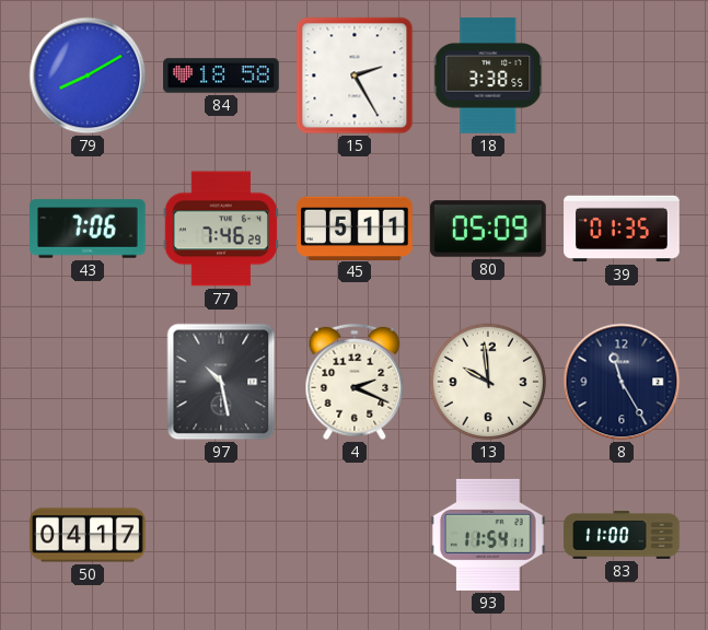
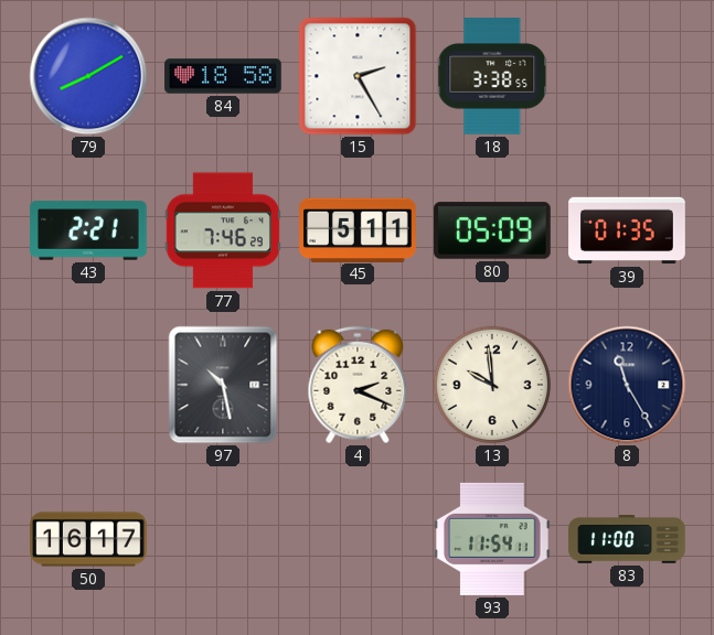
43: 7:06 -> 2:21
50: 04:17 -> 16:17
